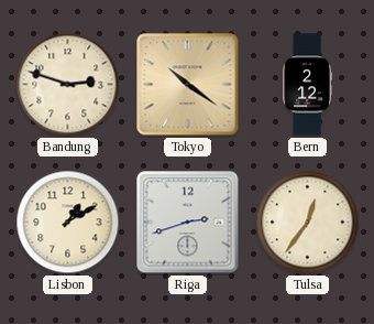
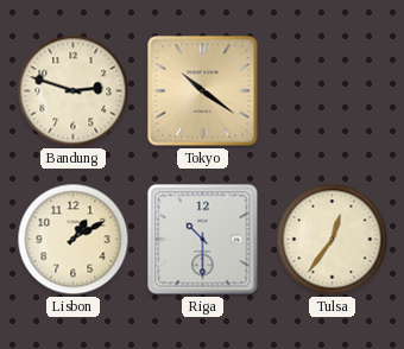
Bern: 2:12 -> none
Riga: 2:42 -> 10:30
